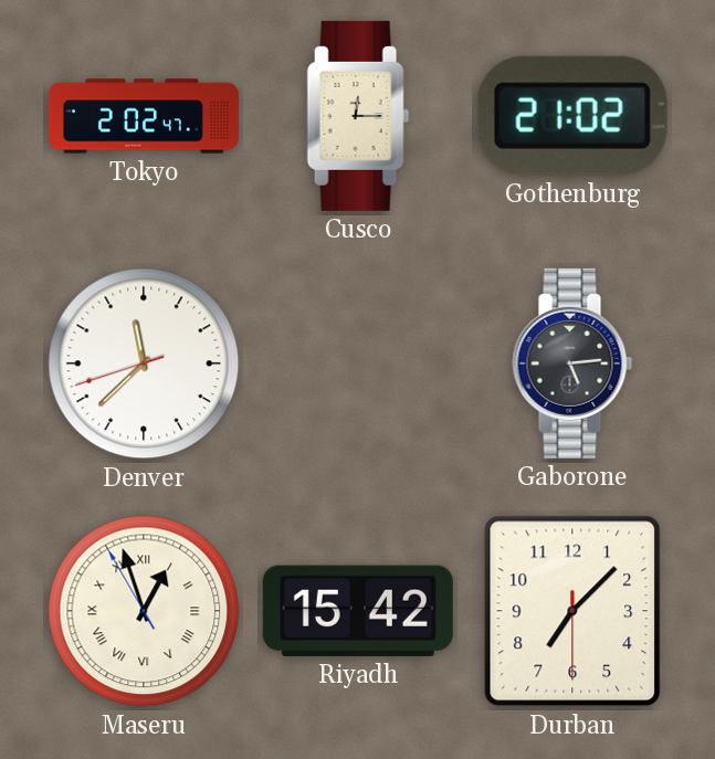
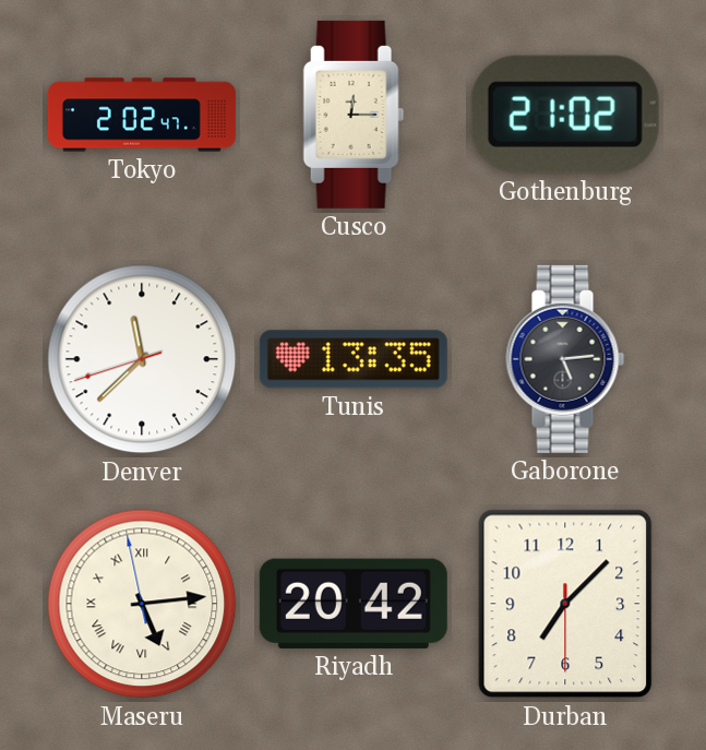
Tunis: none -> 13:35
Maseru: 12:56 -> 5:13
Riyadh: 15:42 -> 20:42
